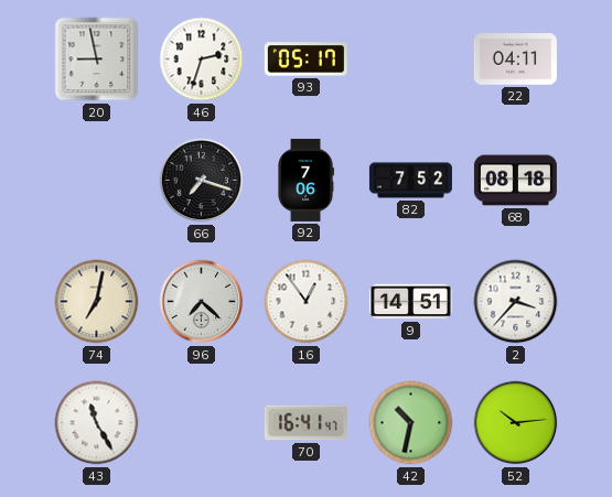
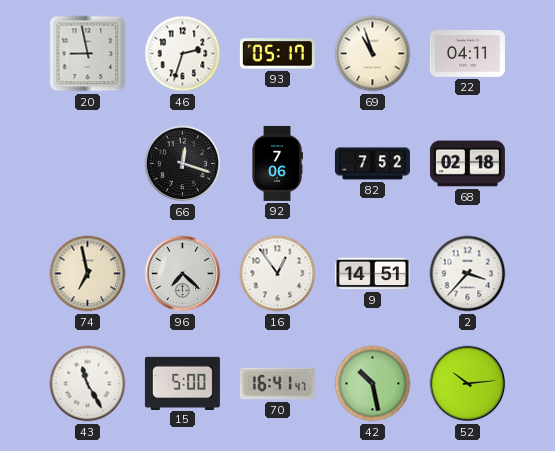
69: none -> 10:57
66: 7:18 -> 12:18
68: 08:18 -> 02:18
74: 7:02 -> 6:58
15: none -> 5:00
42: 10:32 -> 10:28
